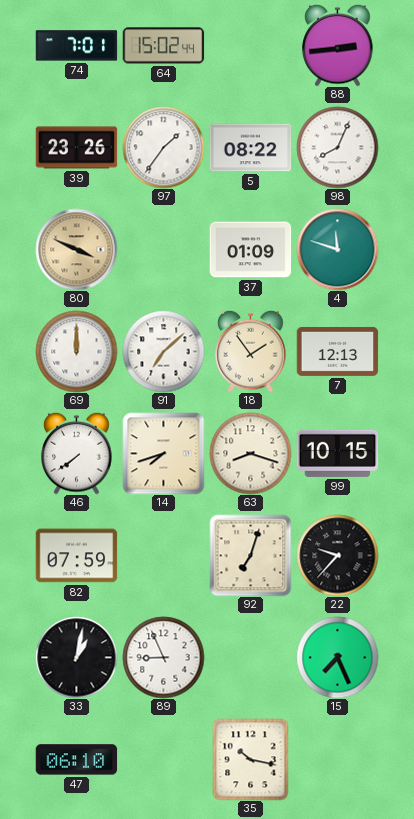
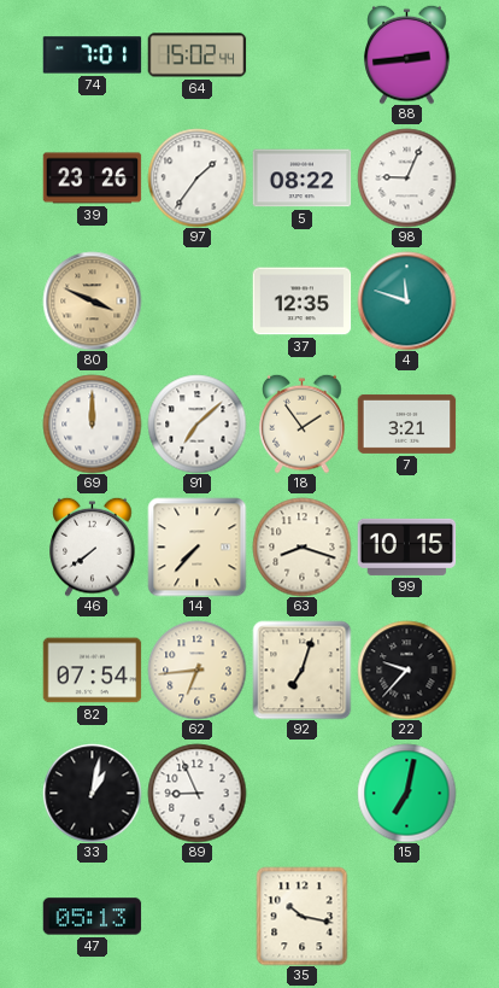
98: 8:04 -> 9:04
37: 01:09 -> 12:35
7: 12:13 -> 3:21
14: 7:42 -> 7:37
82: 07:59 -> 07:54
62: none -> 6:44
15: 7:26 -> 7:02
47: 06:10 -> 05:13
